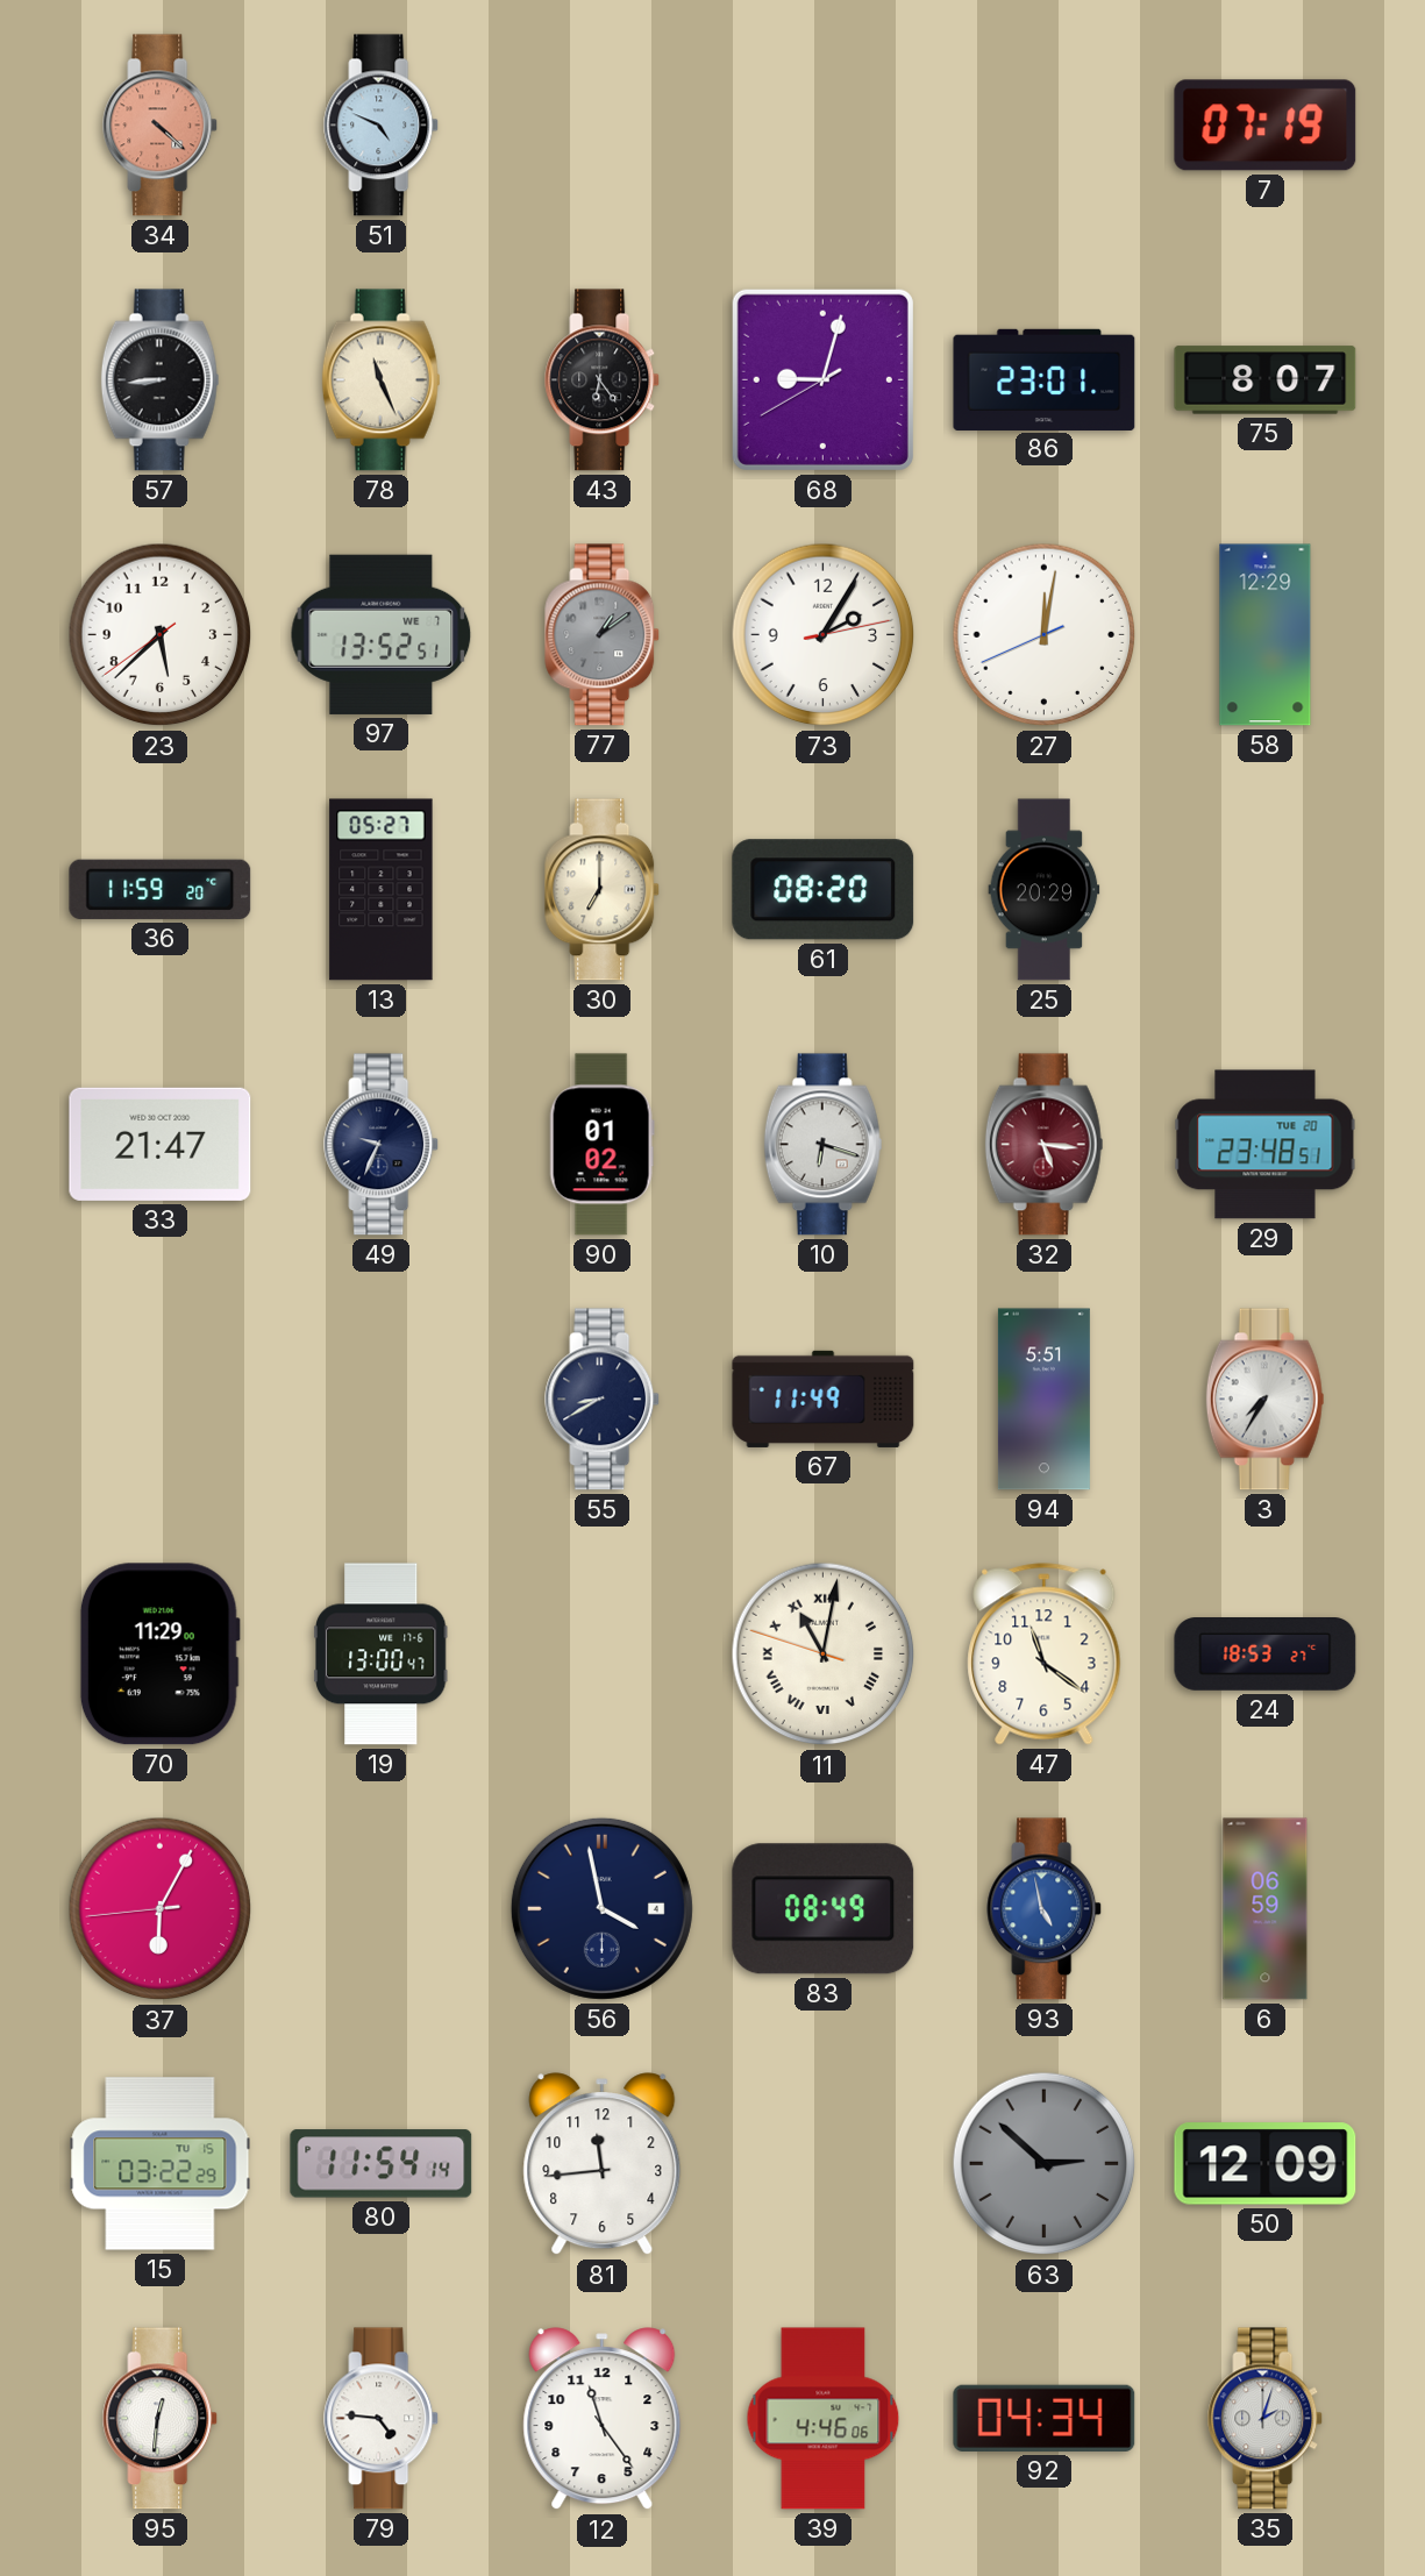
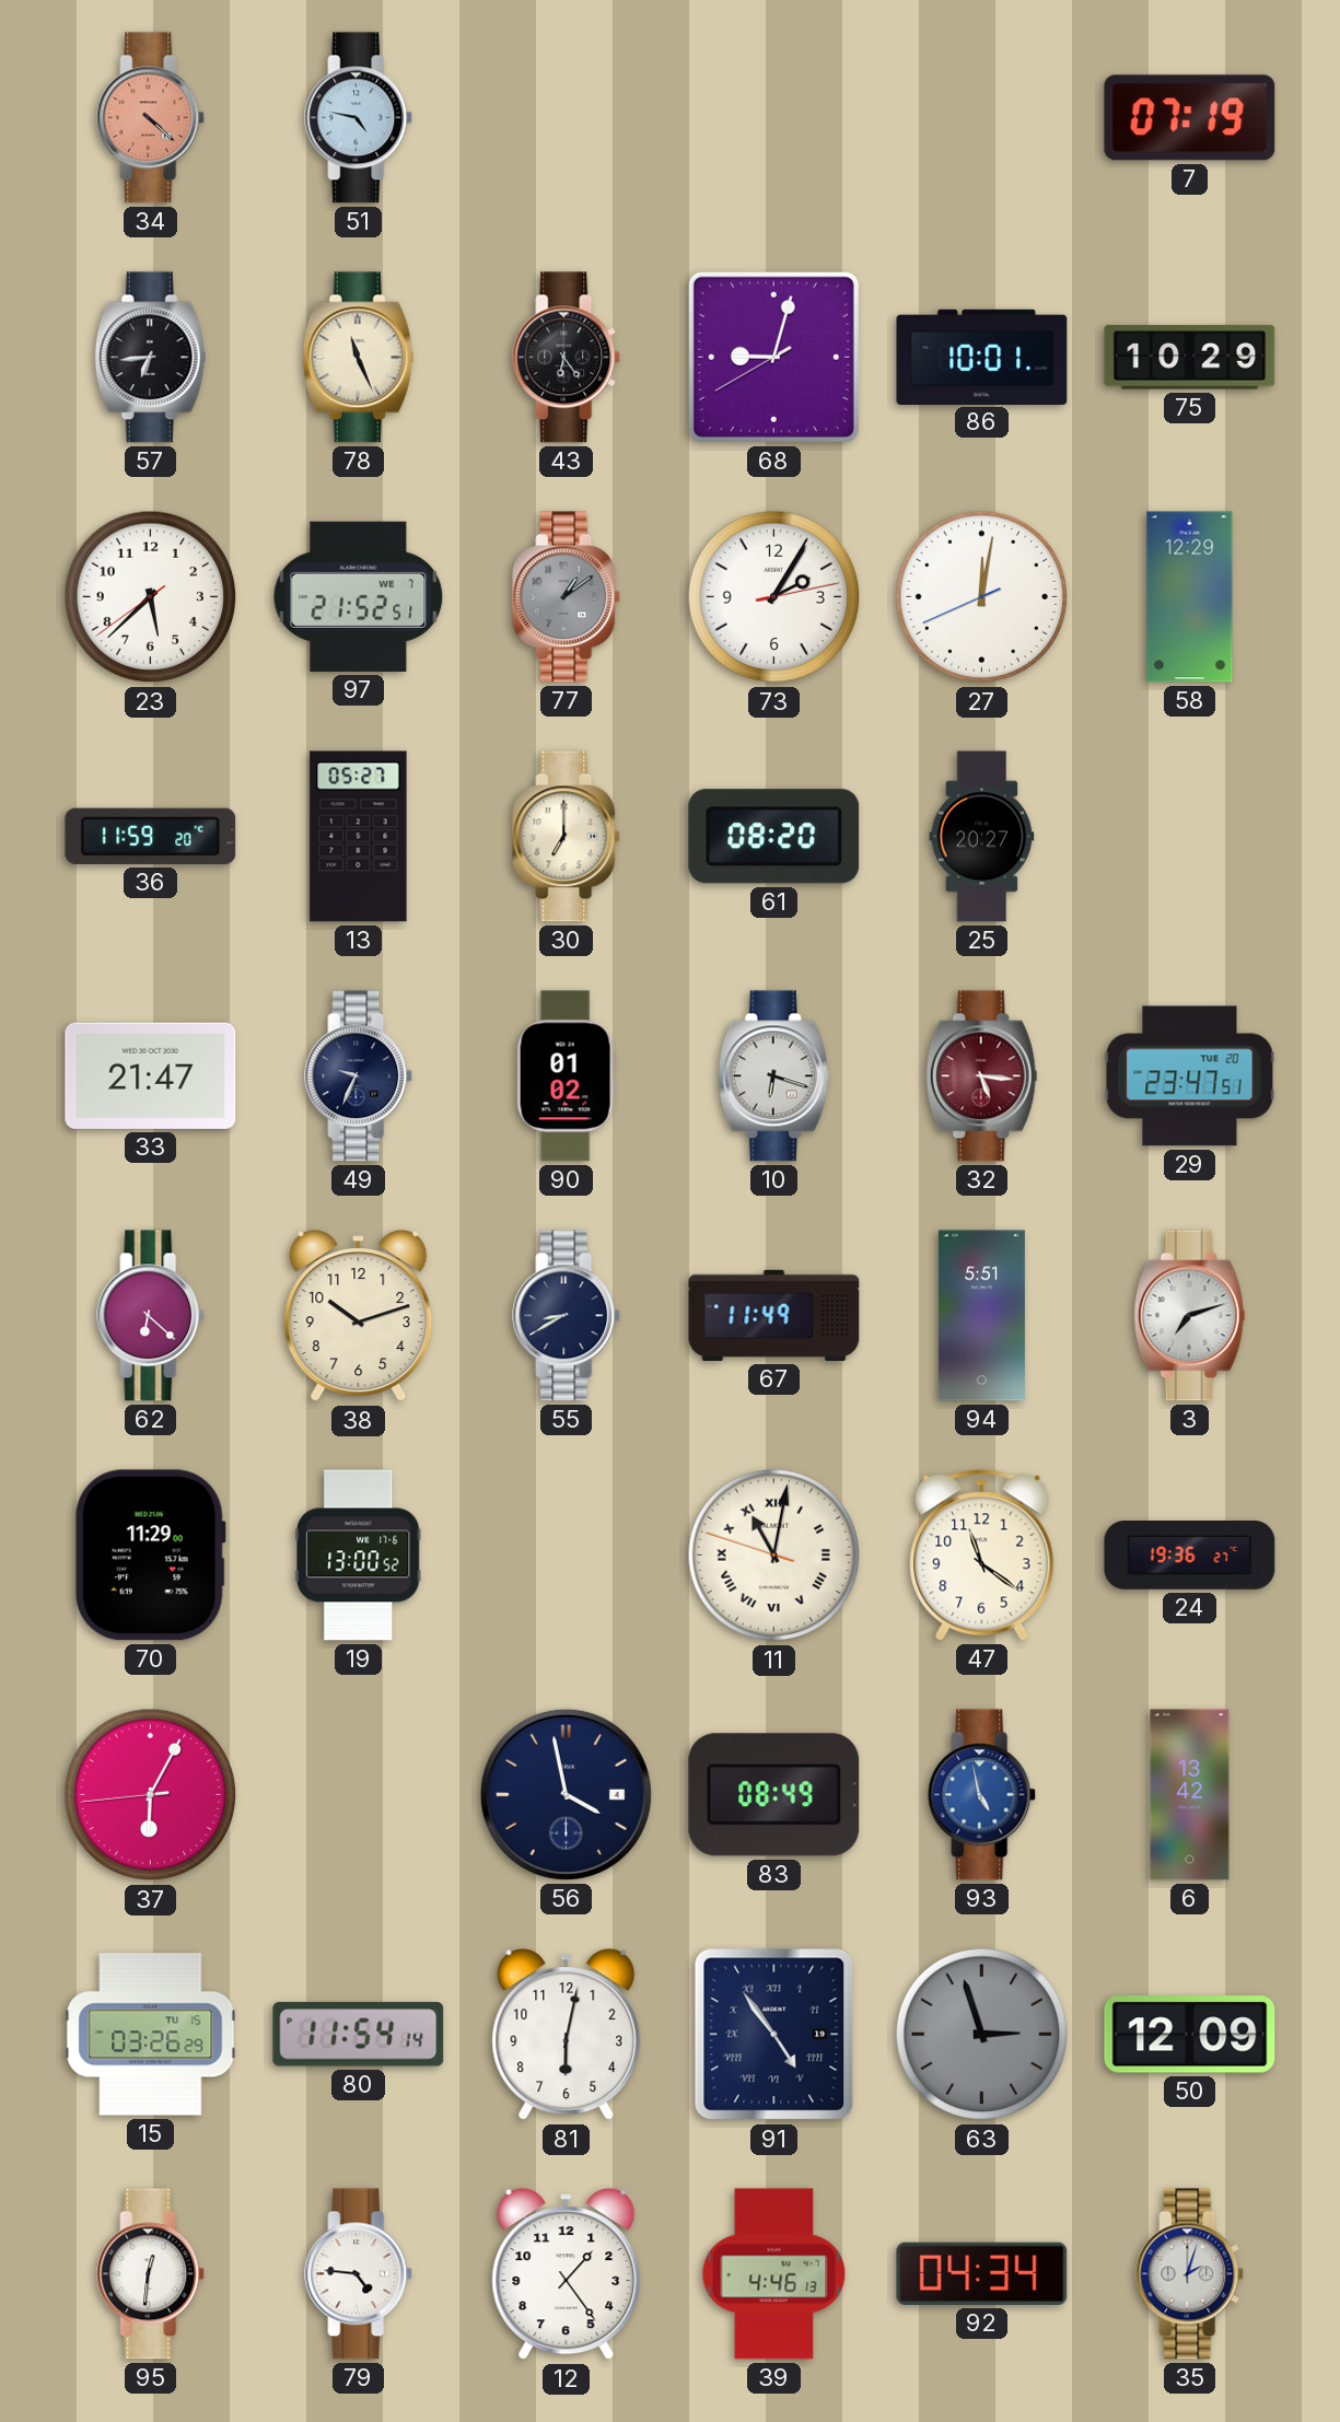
51: 4:49 -> 4:47
57: 8:44 -> 6:44
86: 23:01 -> 10:01
75: 8:07 -> 10:29
97: 13:52 -> 21:52
25: 20:29 -> 20:27
29: 23:48 -> 23:47
62: none -> 6:22
38: none -> 10:12
3: 7:35 -> 7:12
19: 13:00:47 -> 13:00:52
24: 18:53 -> 19:36
6: 06:59 -> 13:42
15: 03:22 -> 03:26
81: 11:44 -> 6:02
91: none -> 4:54
63: 2:52 -> 2:57
12: 11:24 -> 1:24
39: 4:46:06 -> 4:46:13
